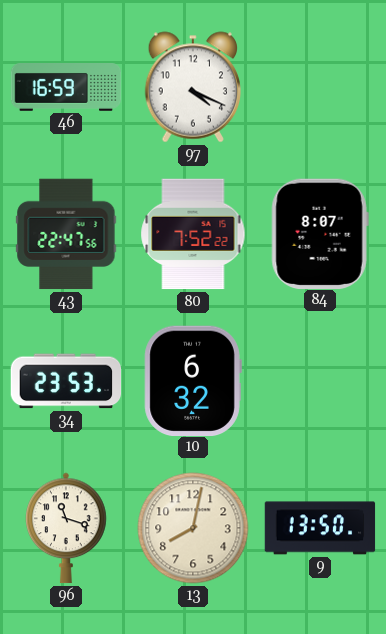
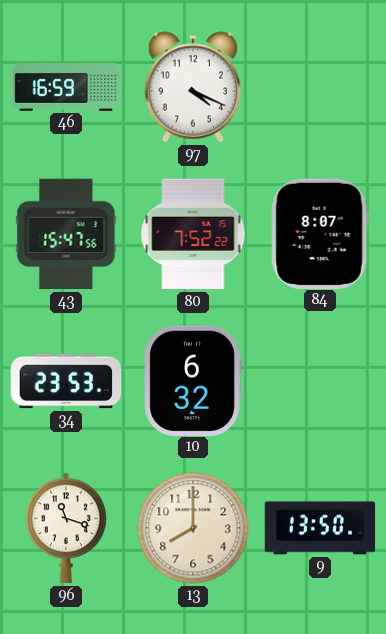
43: 22:47 -> 15:47
13: 8:02 -> 8:00
